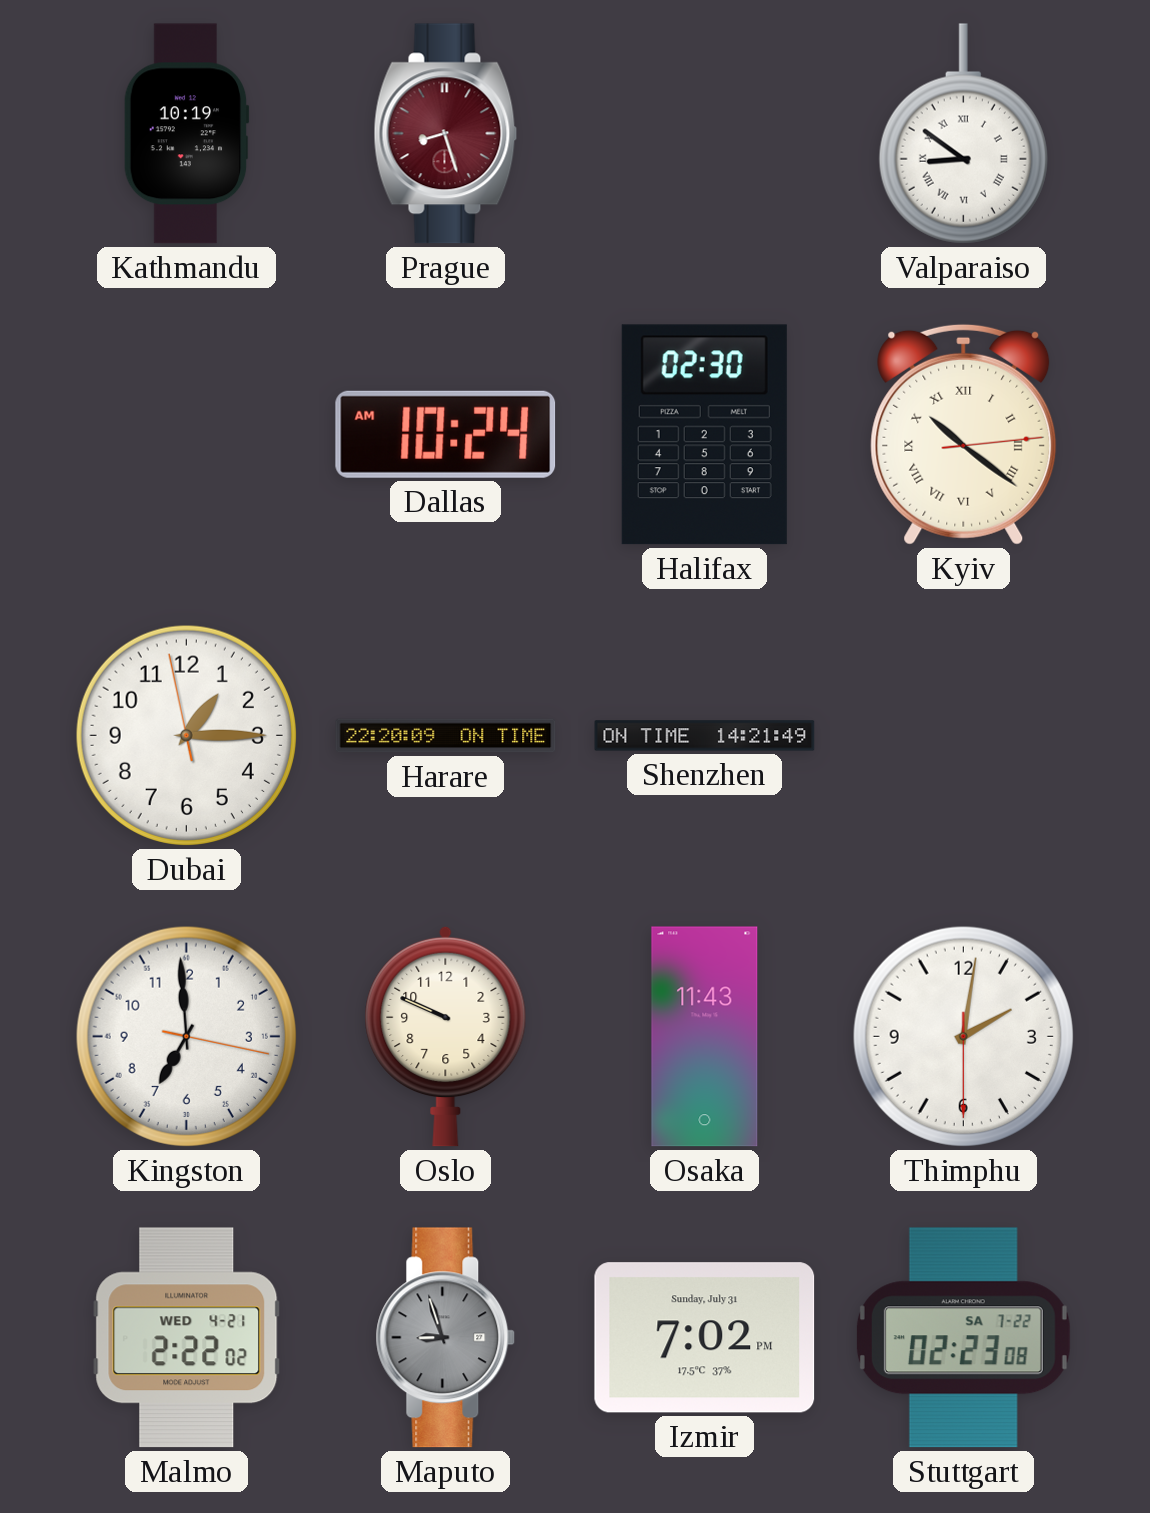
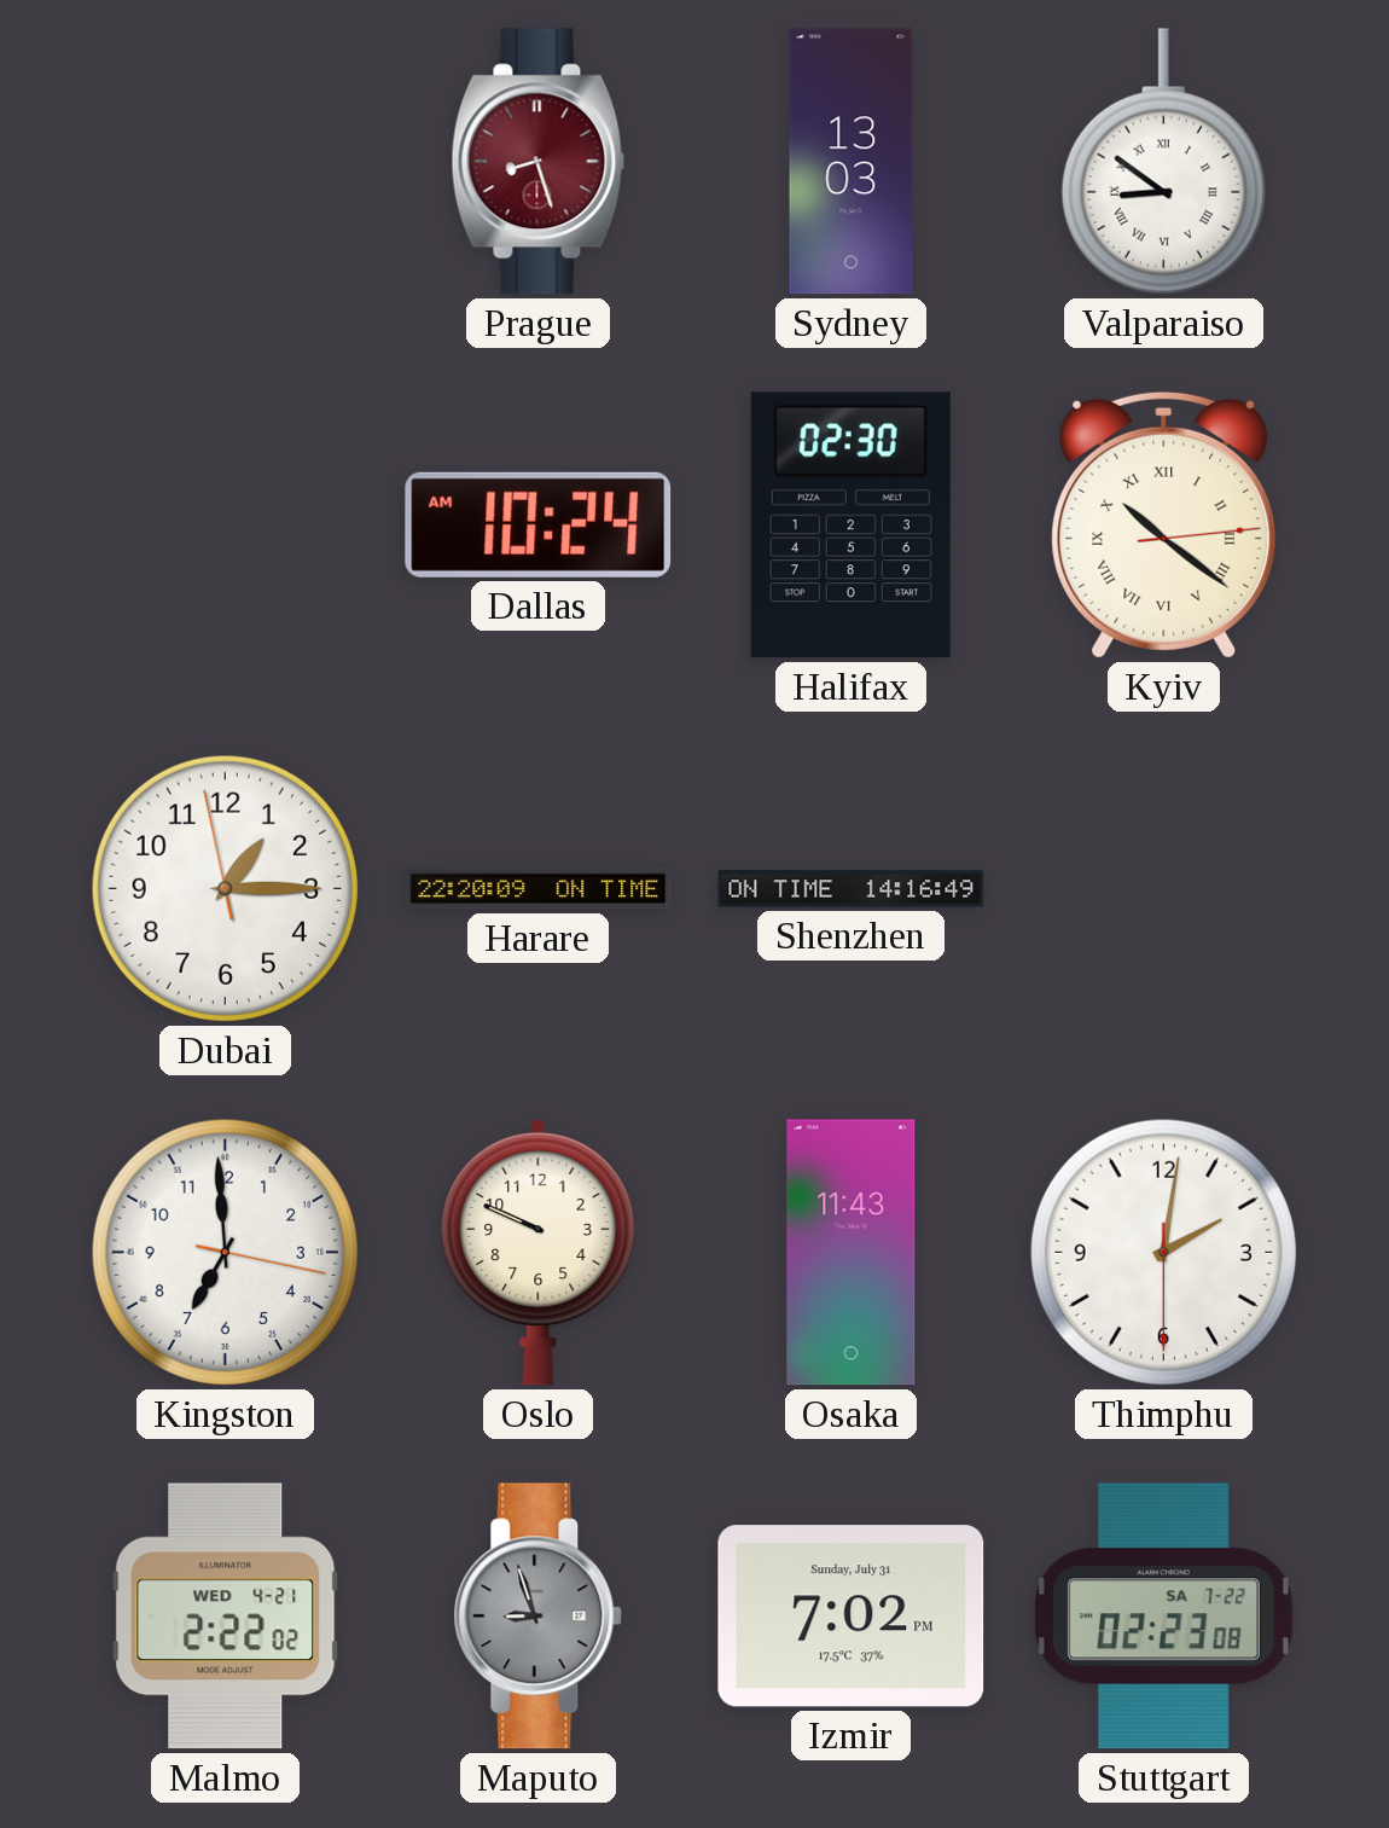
Kathmandu: 10:19 -> none
Sydney: none -> 13:03
Shenzhen: 14:21 -> 14:16
